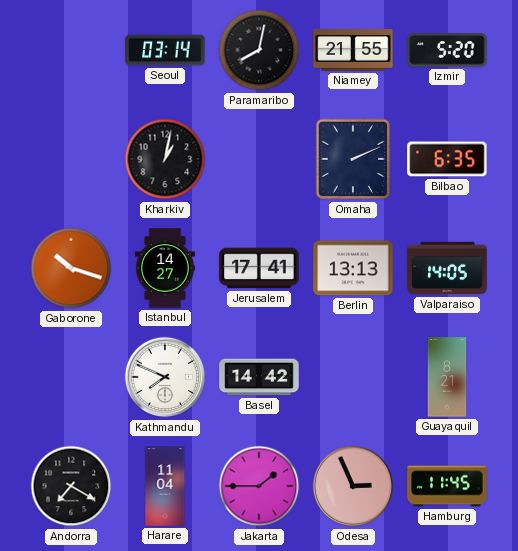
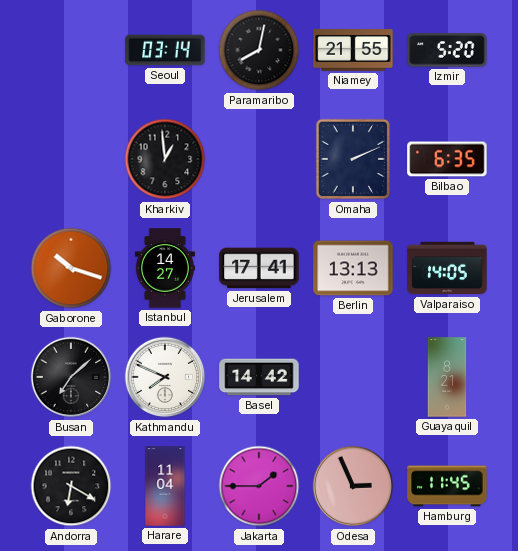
Kharkiv: 1:02 -> 12:59
Busan: none -> 7:08
Andorra: 7:20 -> 6:20
